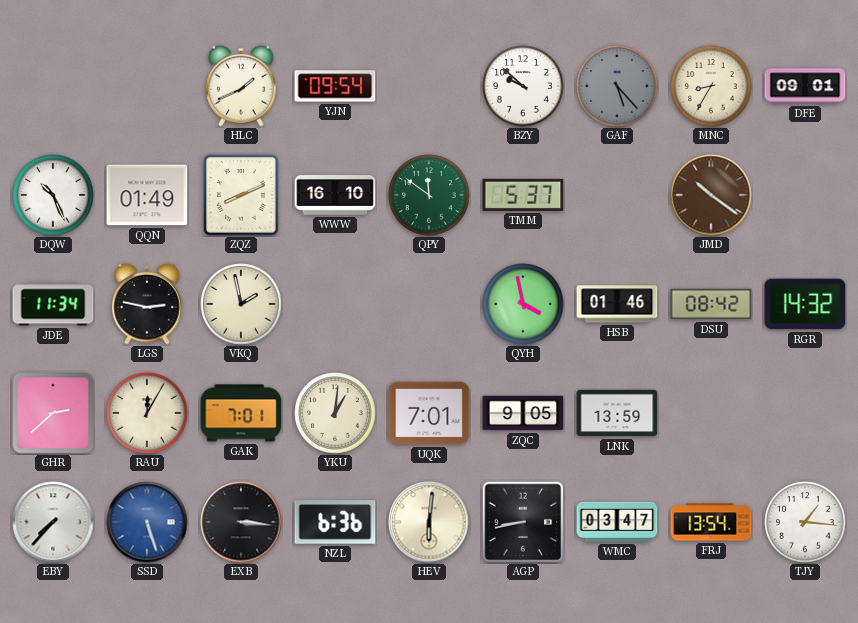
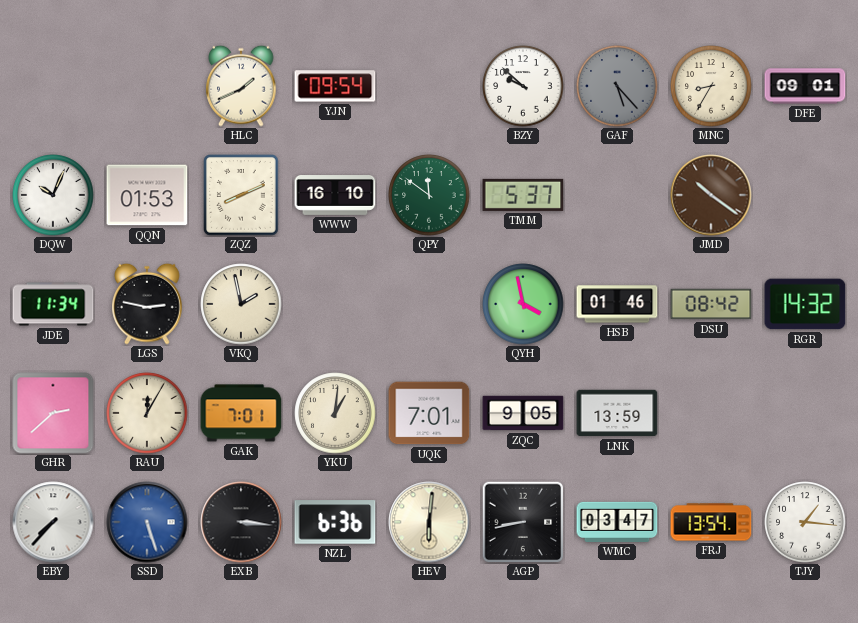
DQW: 10:26 -> 10:04
QQN: 01:49 -> 01:53
